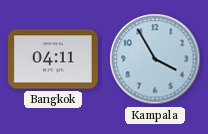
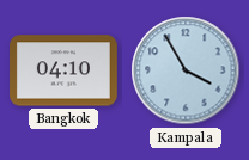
Bangkok: 04:11 -> 04:10
